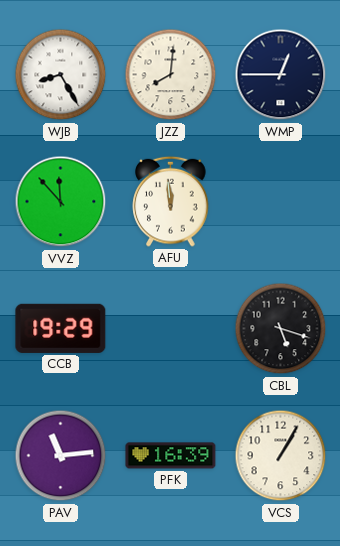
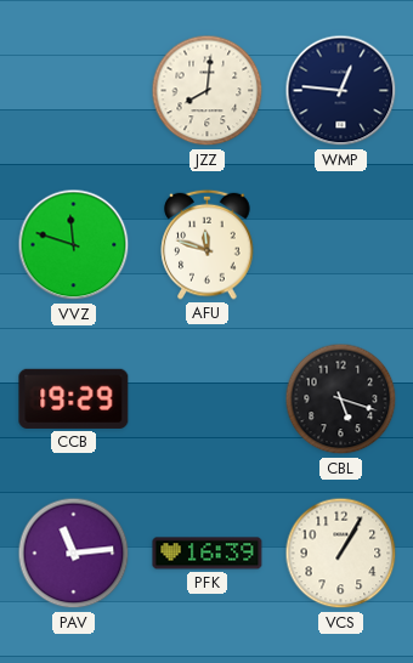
WJB: 8:25 -> none
WMP: 12:45 -> 12:46
VVZ: 11:53 -> 11:48
AFU: 11:59 -> 11:48
